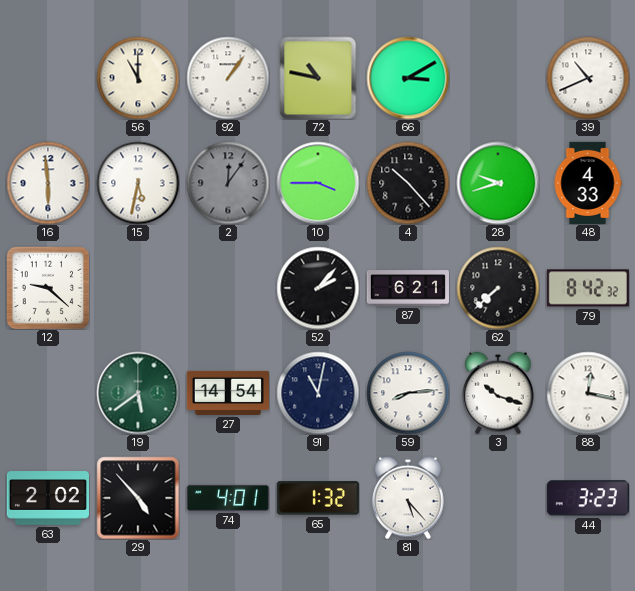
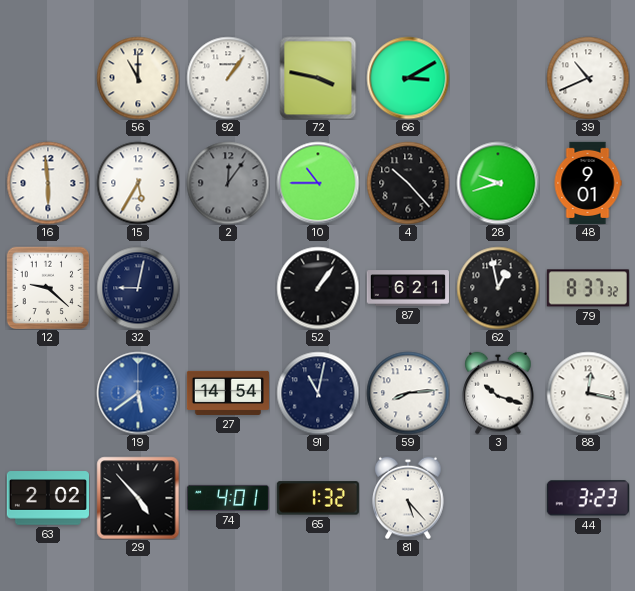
72: 10:47 -> 3:47
15: 5:32 -> 5:35
10: 3:45 -> 10:45
48: 4:33 -> 9:01
32: none -> 9:02
52: 2:07 -> 1:06
62: 7:38 -> 12:58
79: 8:42 -> 8:37
19 dial: green -> blue
